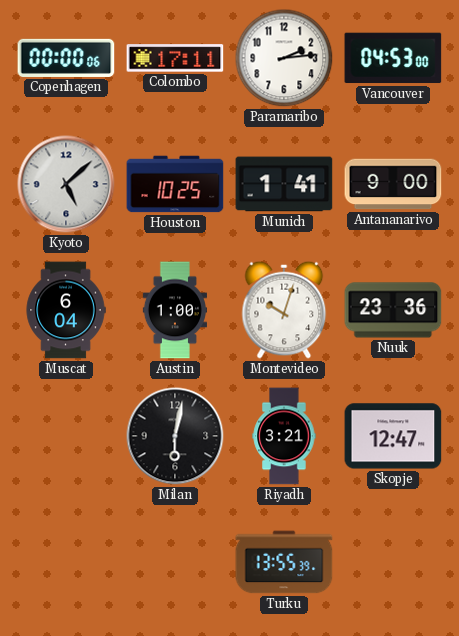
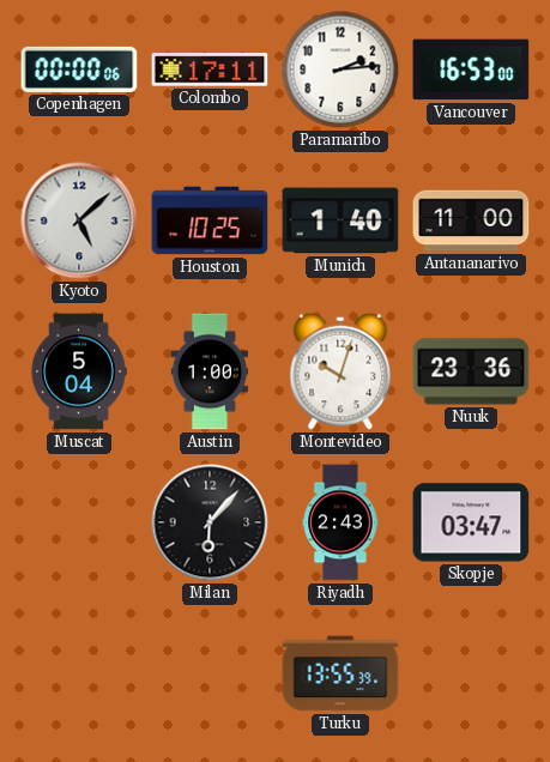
Vancouver: 04:53 -> 16:53
Munich: 1:41 -> 1:40
Antananarivo: 9:00 -> 11:00
Muscat: 6:04 -> 5:04
Milan: 6:02 -> 6:07
Riyadh: 3:21 -> 2:43
Skopje: 12:47 -> 03:47
